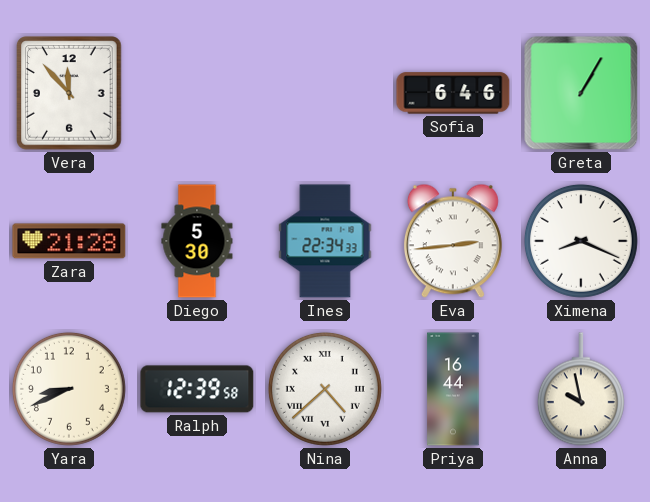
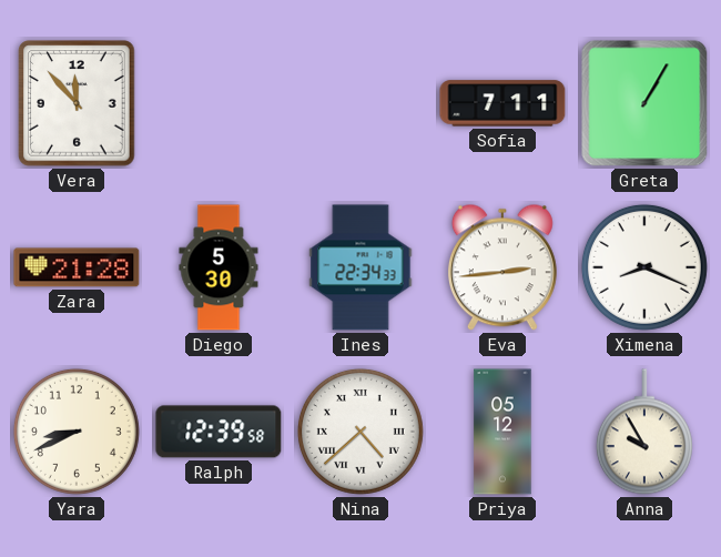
Sofia: 6:46 -> 7:11
Priya: 16:44 -> 05:12
Anna: 9:58 -> 9:55
